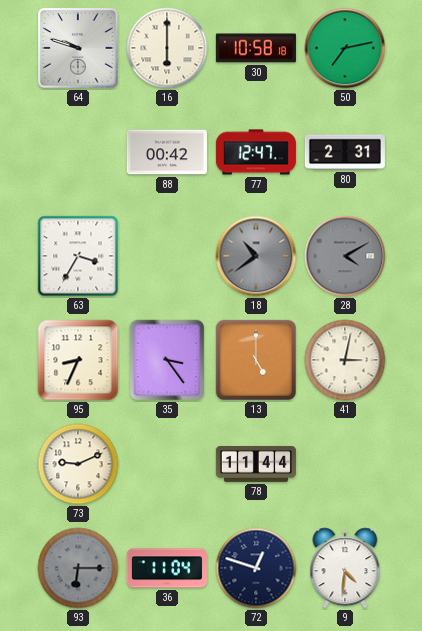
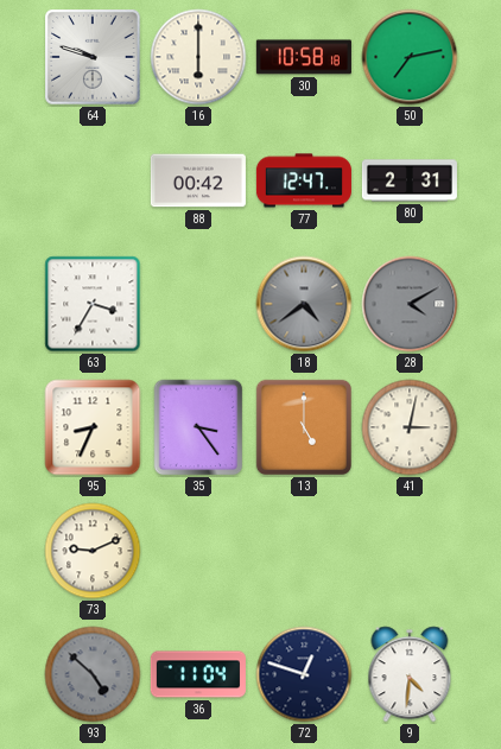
18: 10:39 -> 4:39
78: 11:44 -> none
93: 6:15 -> 4:52
